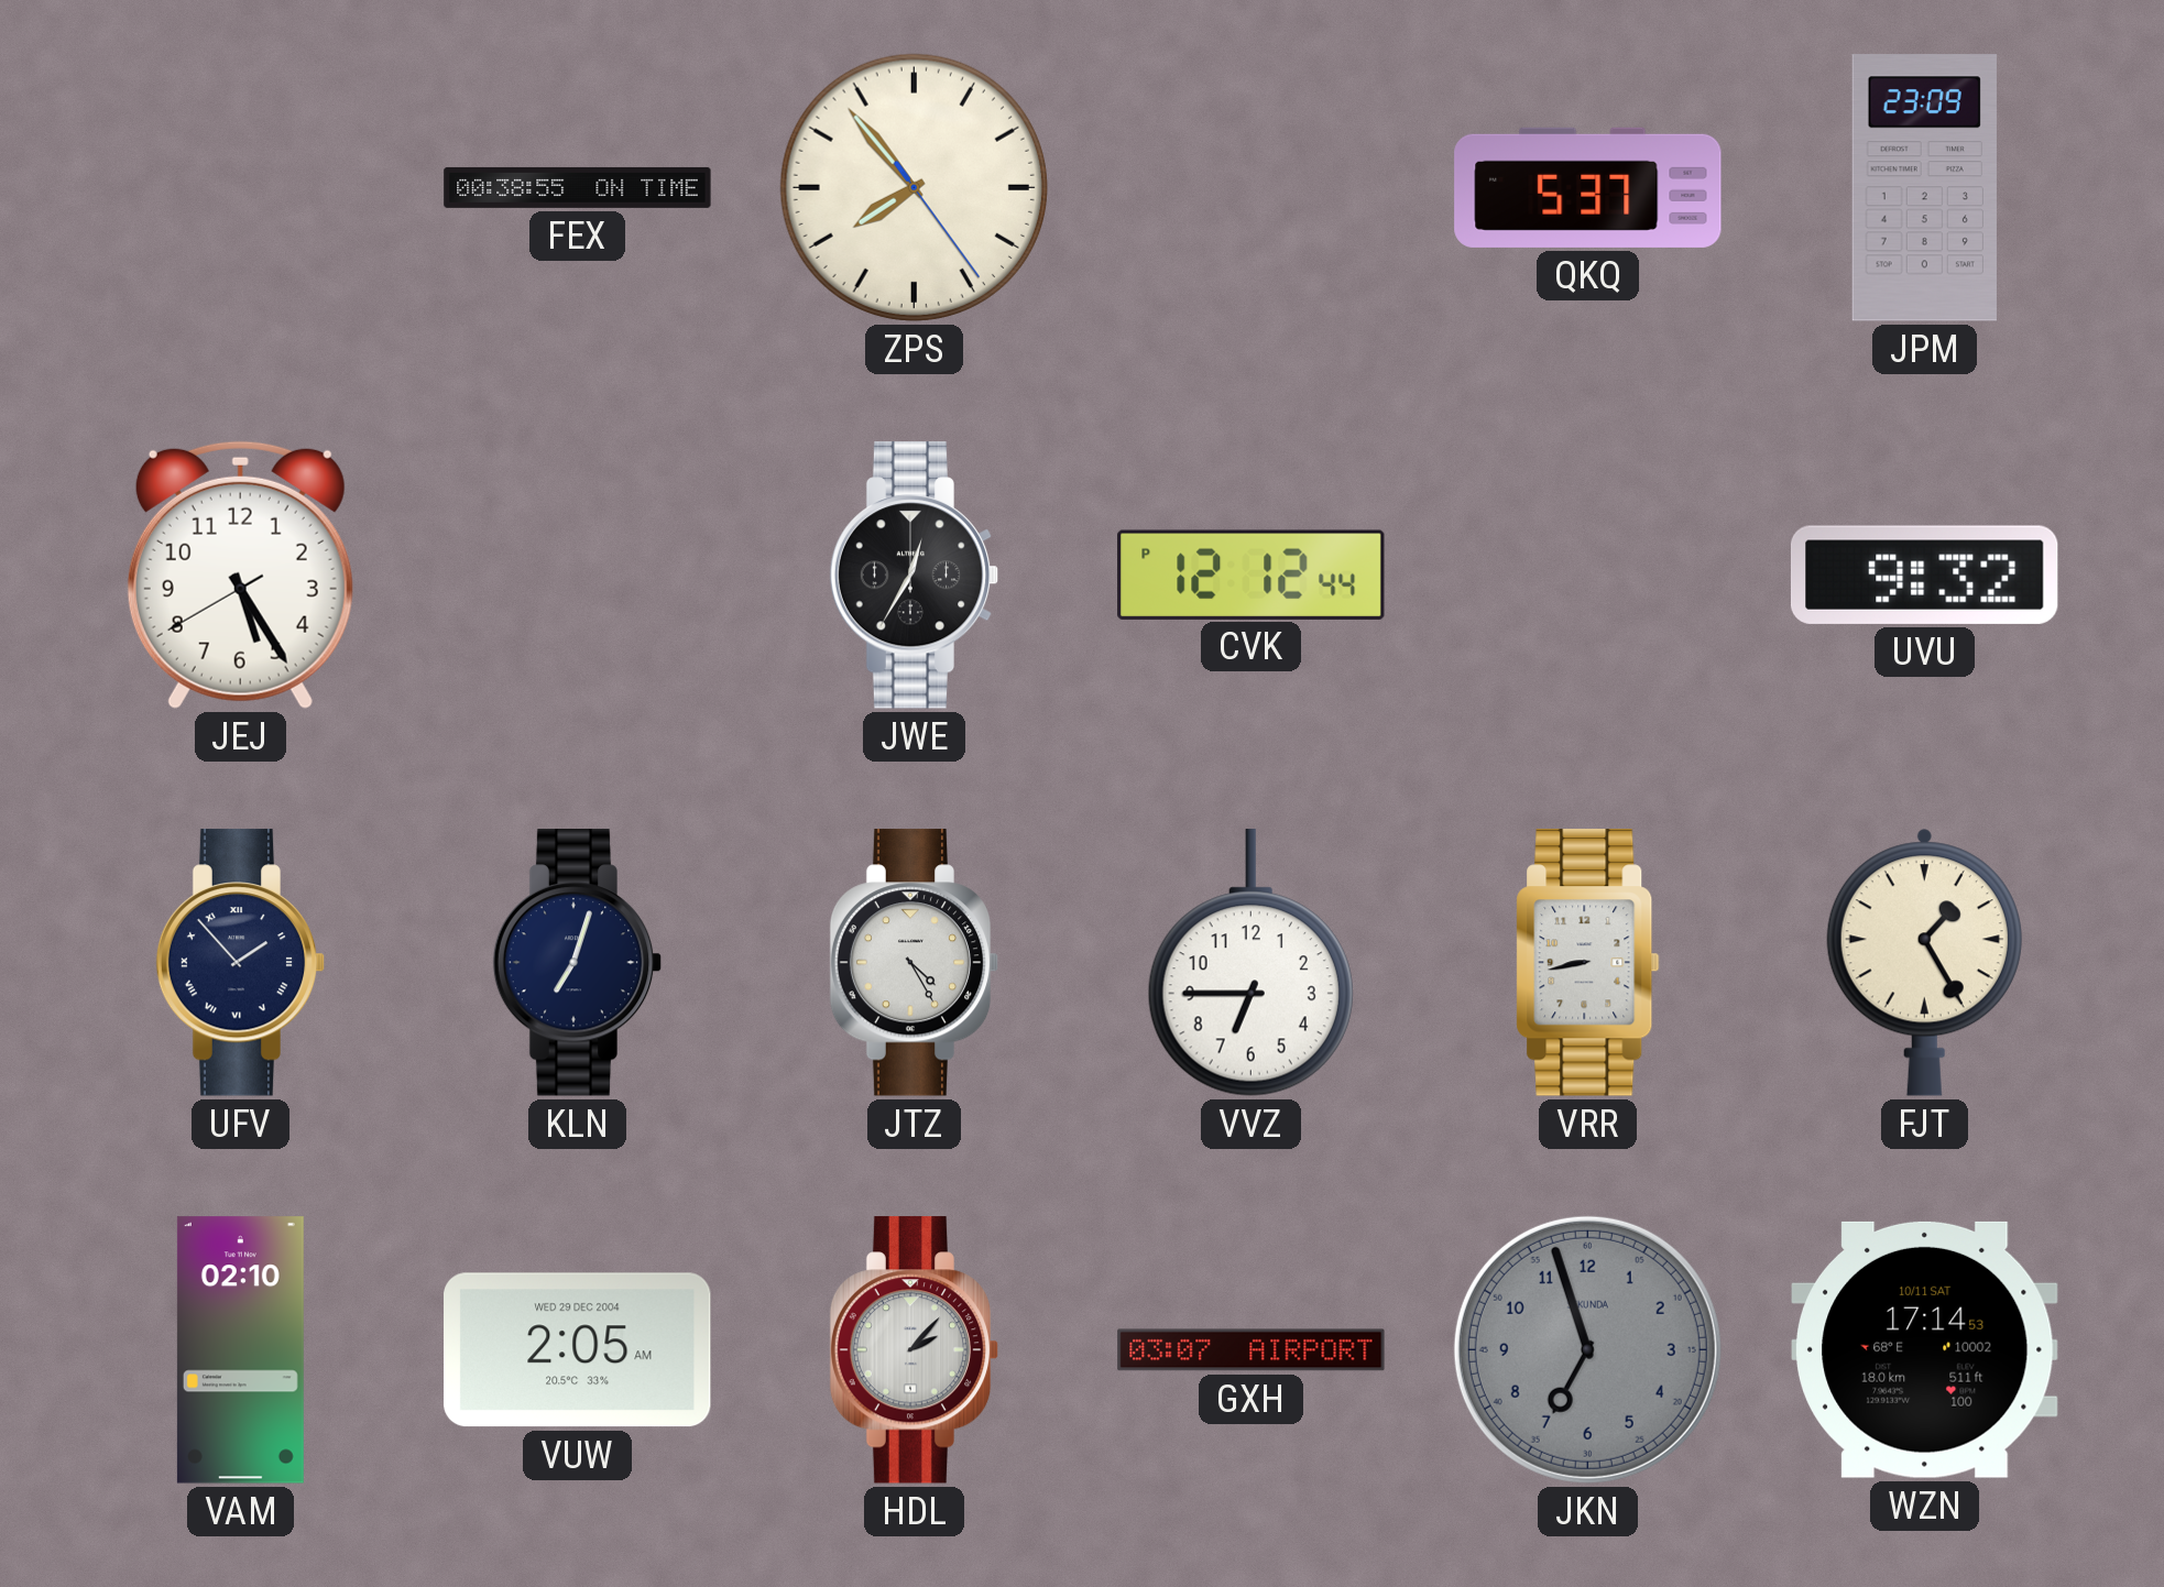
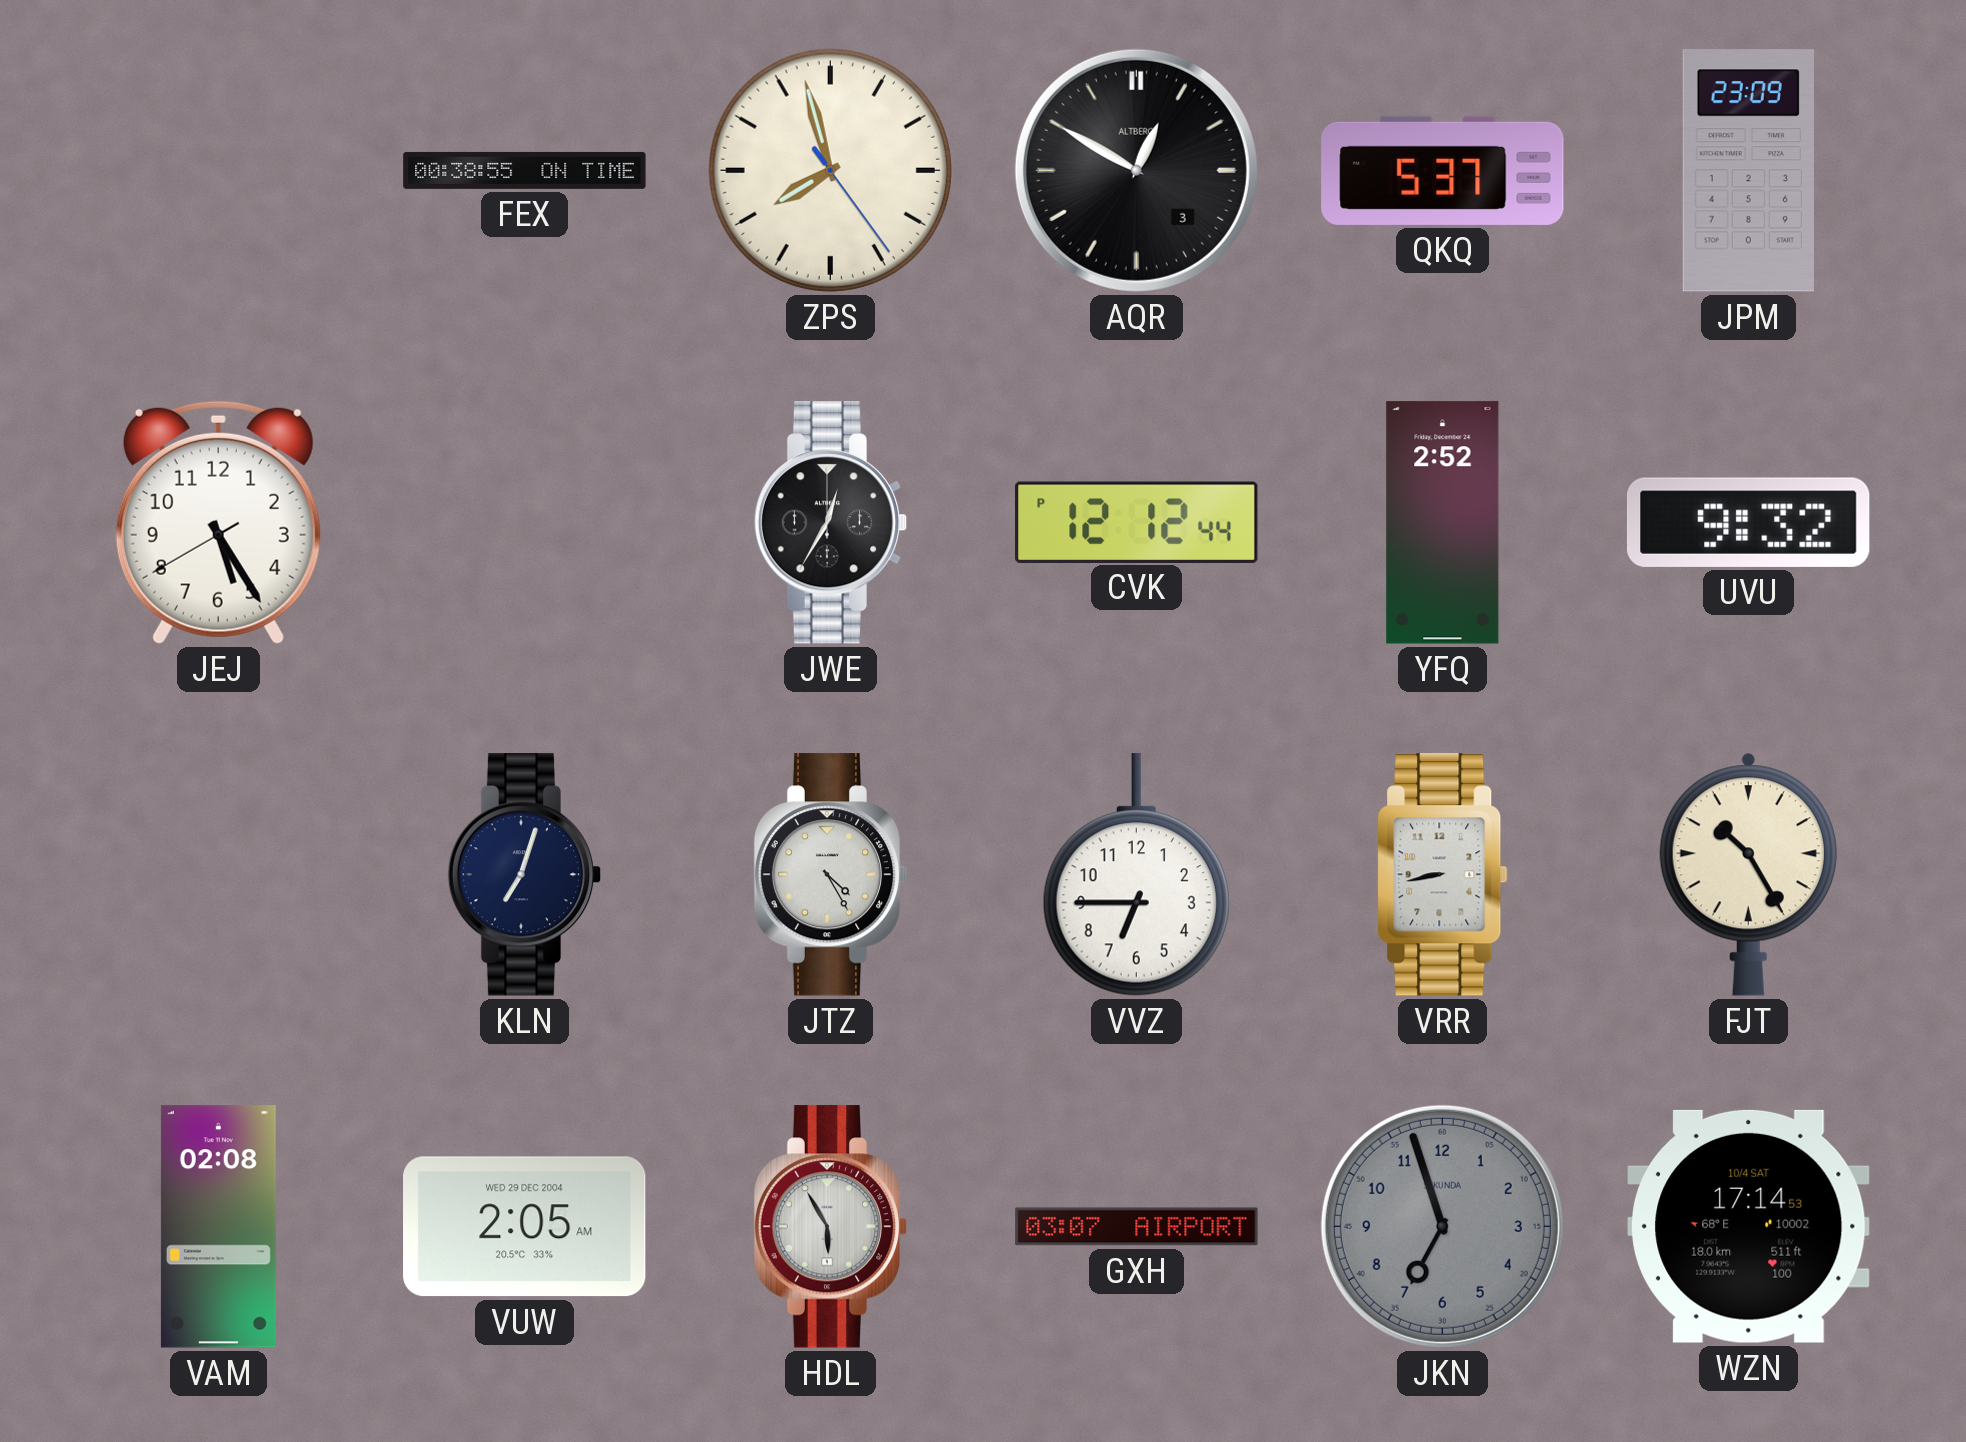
ZPS: 7:53 -> 7:57
AQR: none -> 12:50
YFQ: none -> 2:52
UFV: 1:53 -> none
FJT: 1:25 -> 10:25
VAM: 02:10 -> 02:08
HDL: 2:07 -> 5:55
WZN date: 10/11 SAT -> 10/4 SAT
